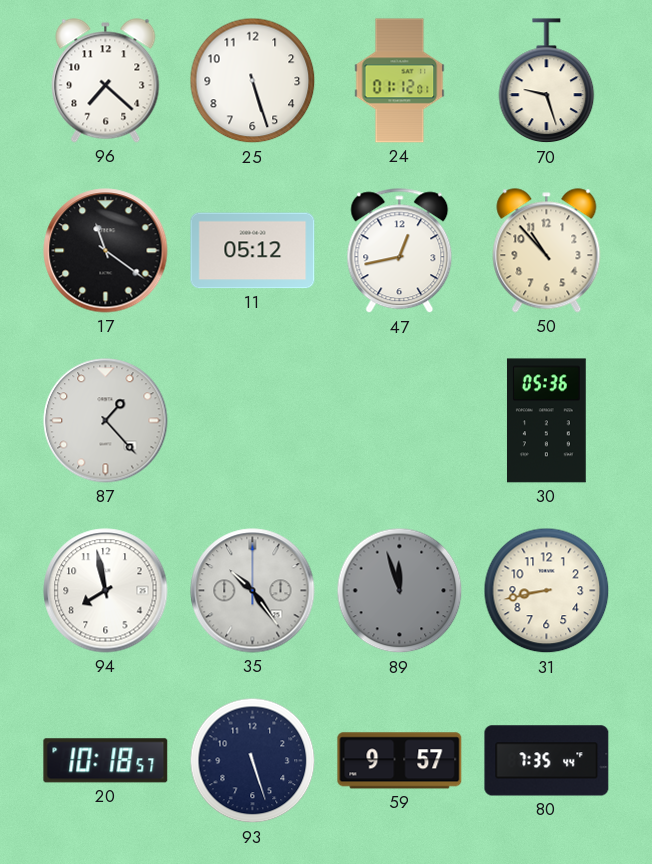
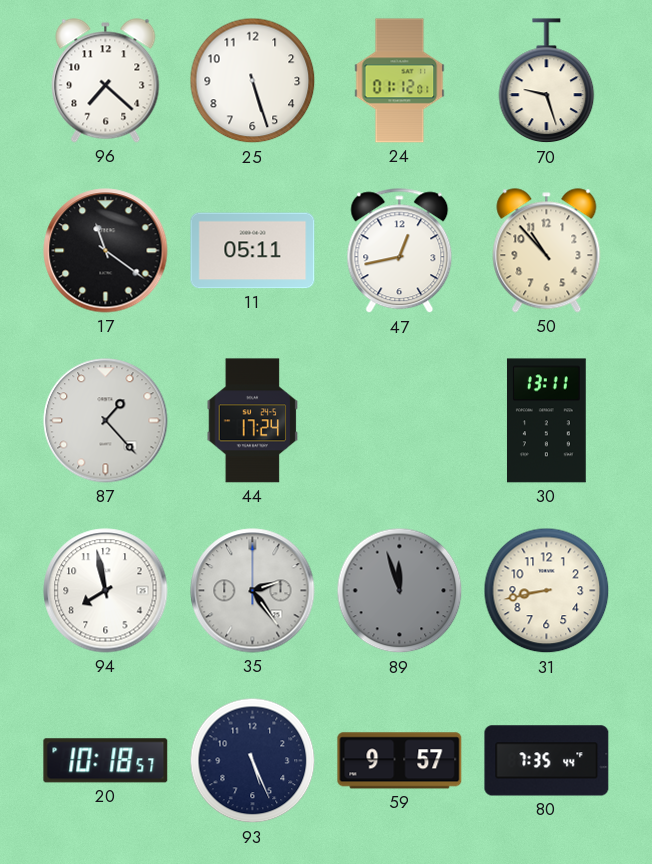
11: 05:12 -> 05:11
44: none -> 17:24
30: 05:36 -> 13:11
35: 10:24 -> 2:24
93: 5:27 -> 5:26
